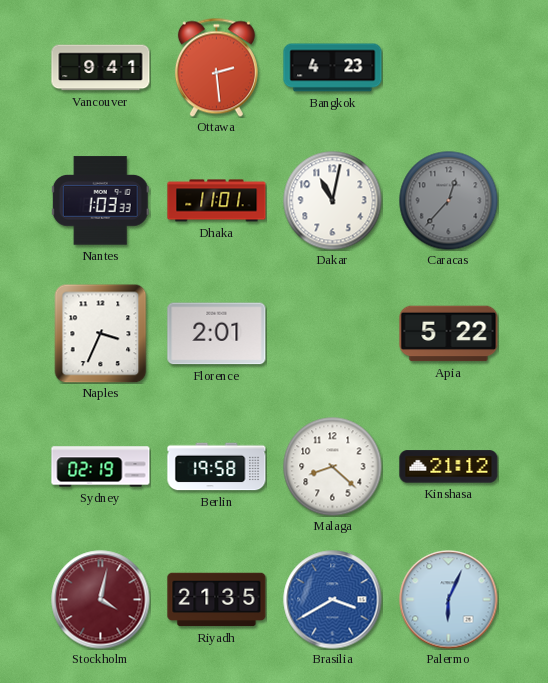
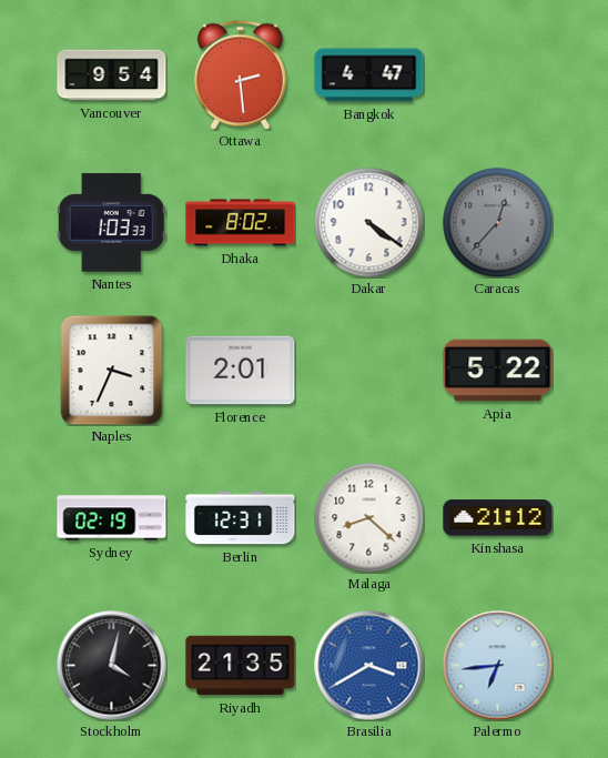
Vancouver: 9:41 -> 9:54
Bangkok: 4:23 -> 4:47
Dhaka: 11:01 -> 8:02
Dakar: 11:02 -> 4:21
Berlin: 19:58 -> 12:31
Stockholm dial: burgundy -> black
Palermo: 6:04 -> 6:44
